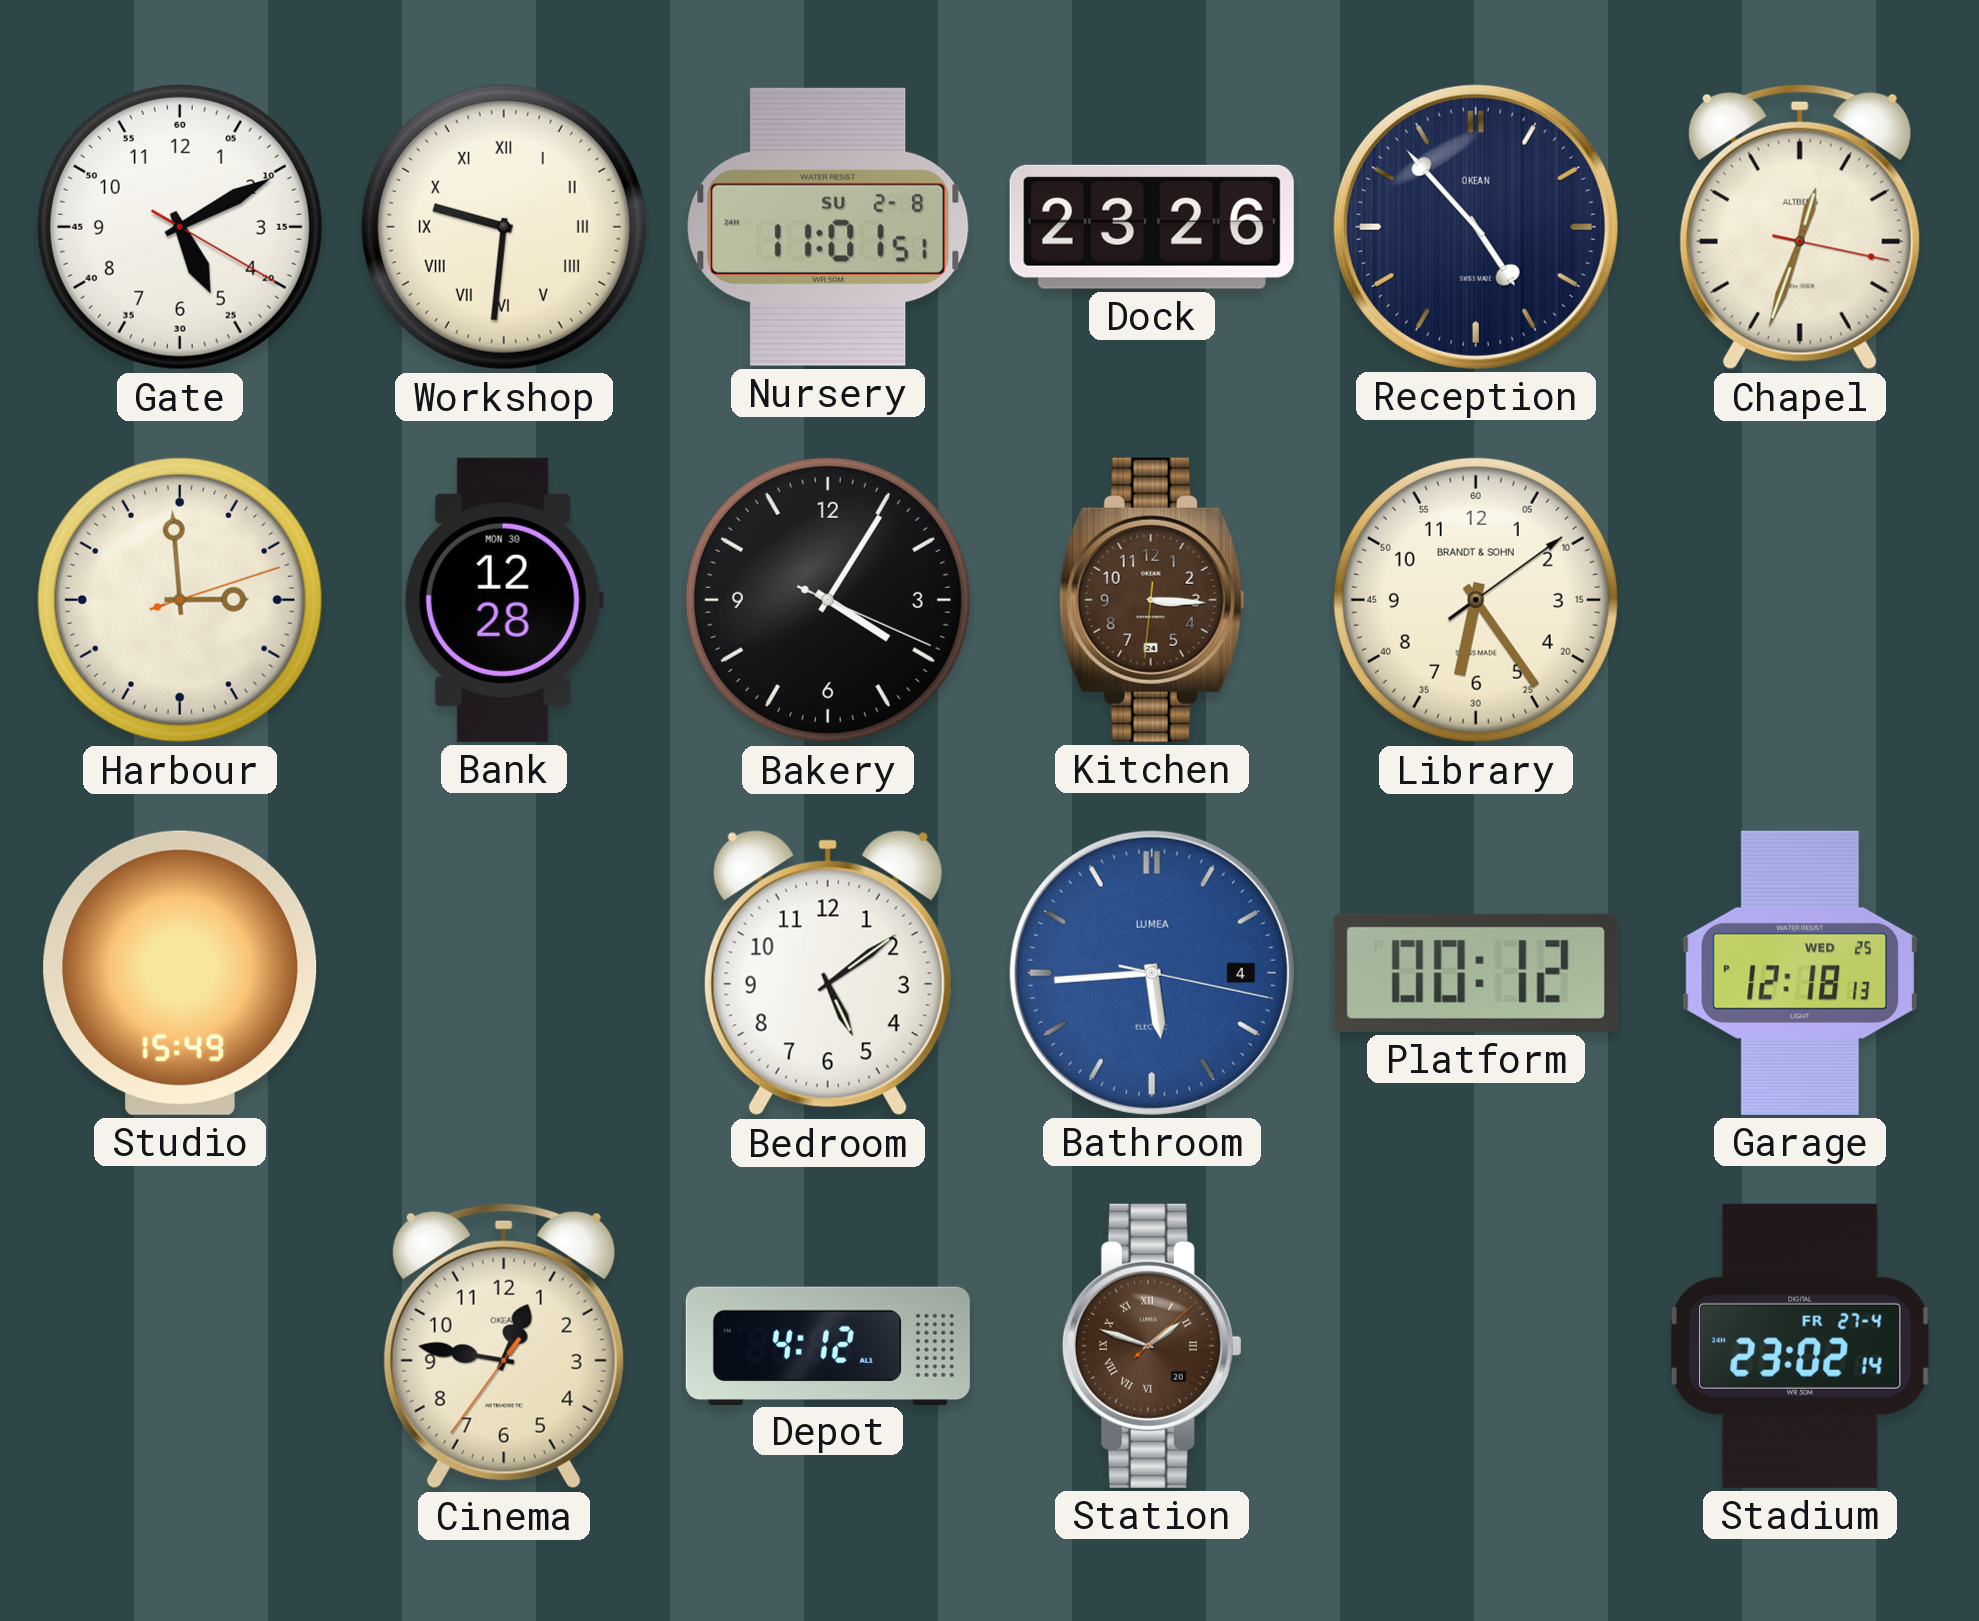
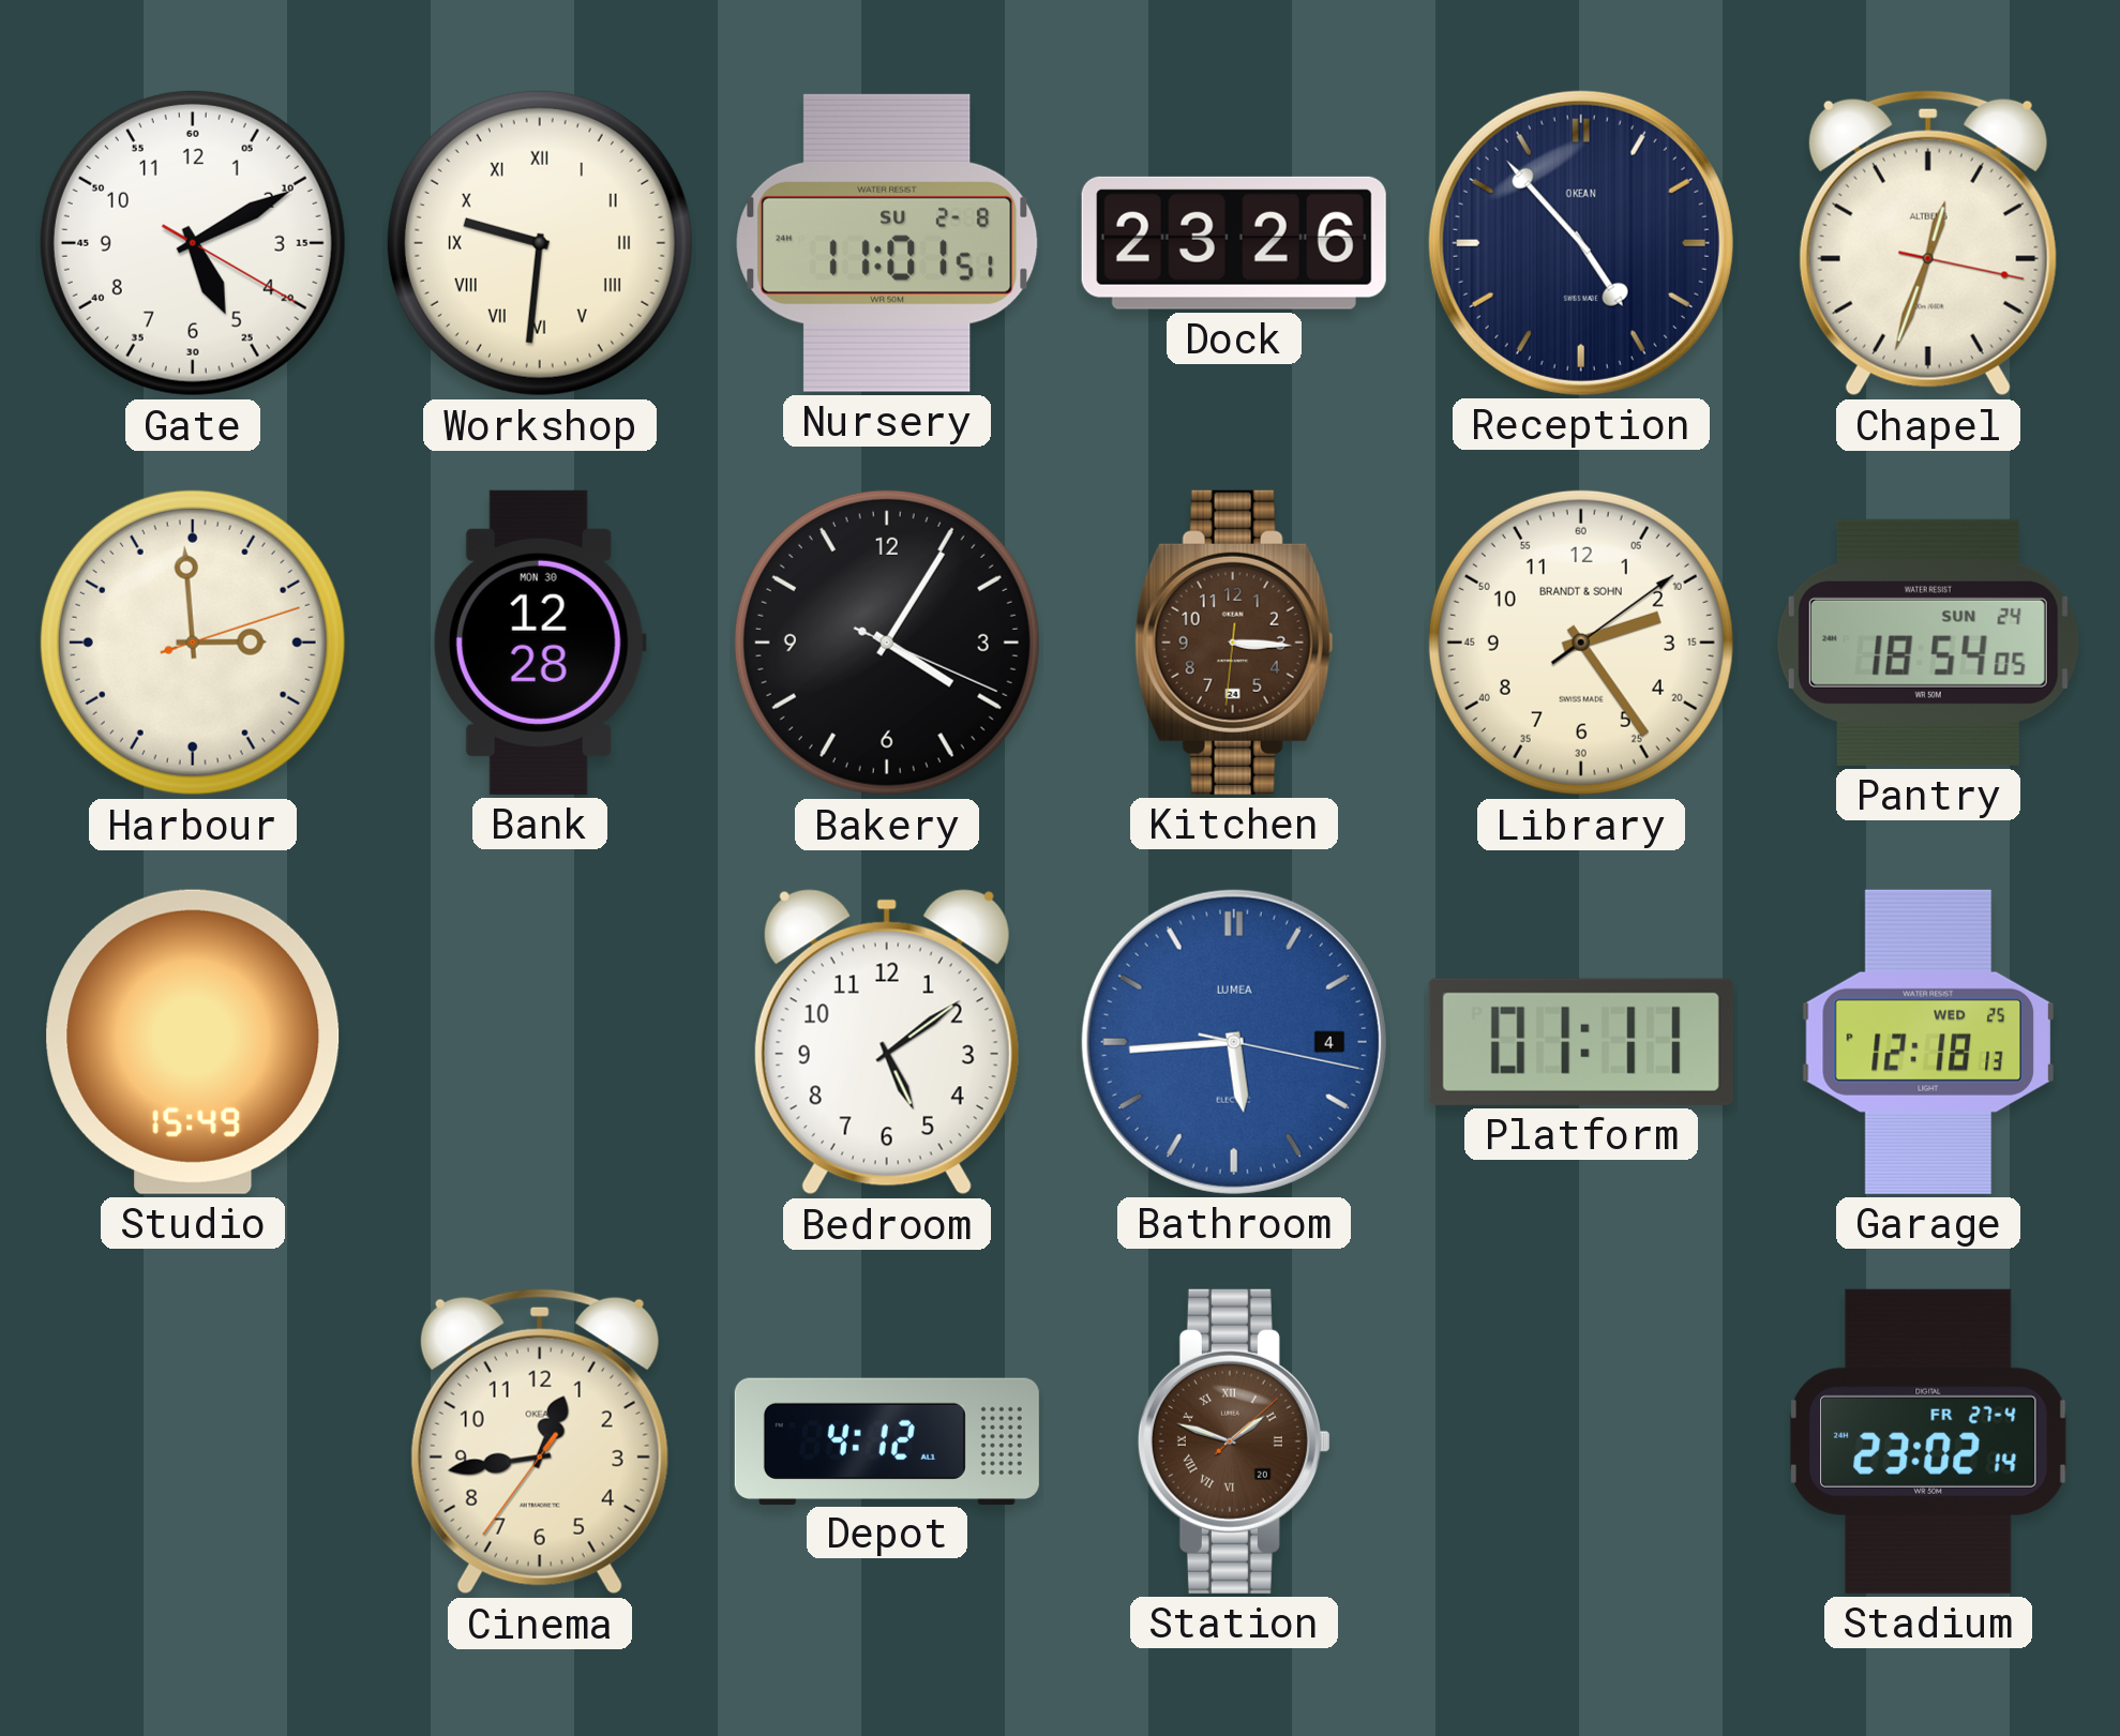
Library: 6:24 -> 2:24
Pantry: none -> 18:54
Platform: 00:12 -> 01:11
Cinema: 12:46 -> 12:43
